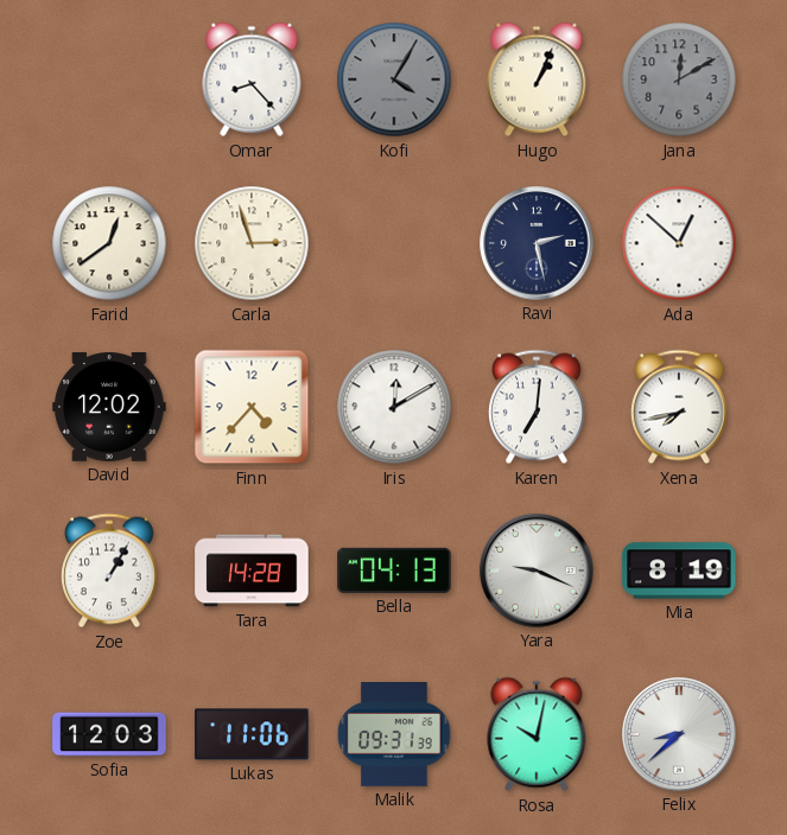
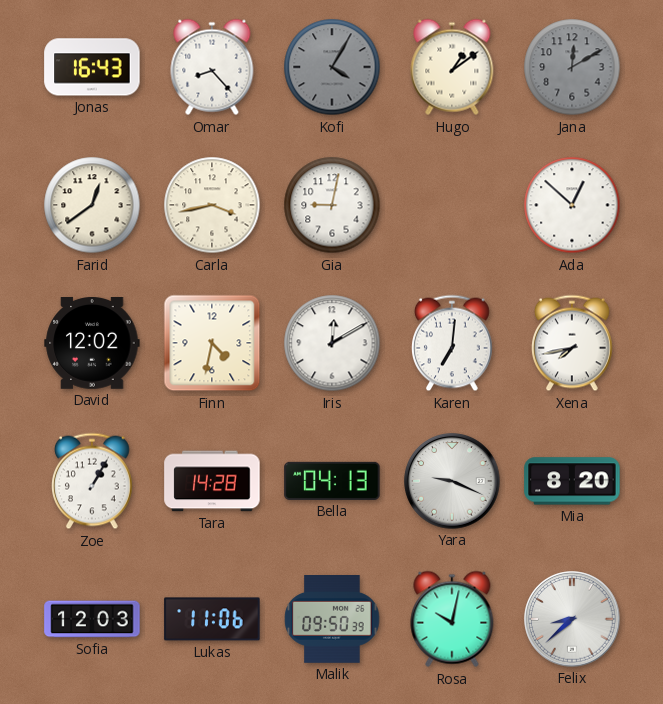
Jonas: none -> 16:43
Hugo: 1:04 -> 1:09
Carla: 2:57 -> 3:43
Gia: none -> 9:02
Ravi: 2:28 -> none
Finn: 4:37 -> 4:32
Mia: 8:19 -> 8:20
Malik: 09:31 -> 09:50
